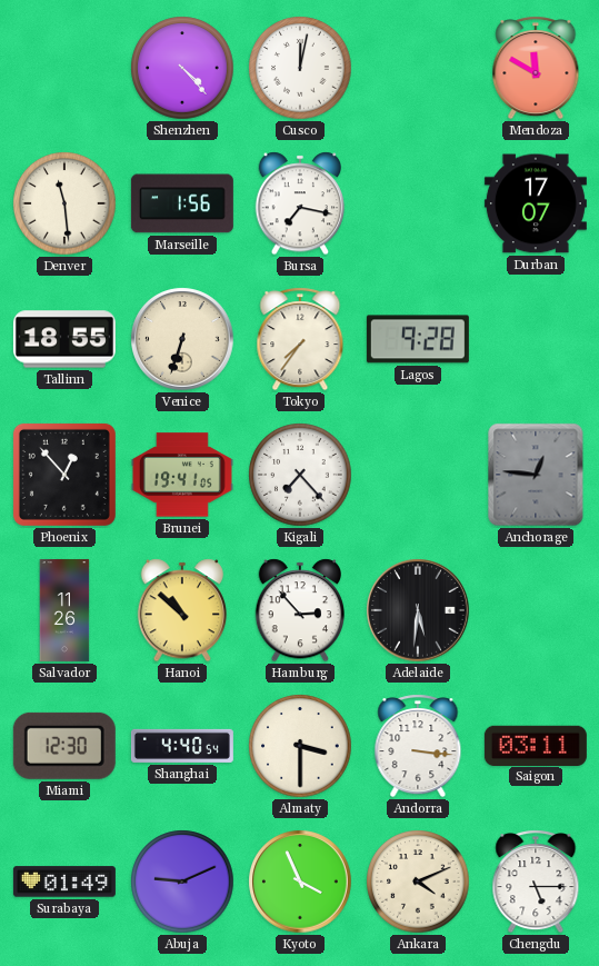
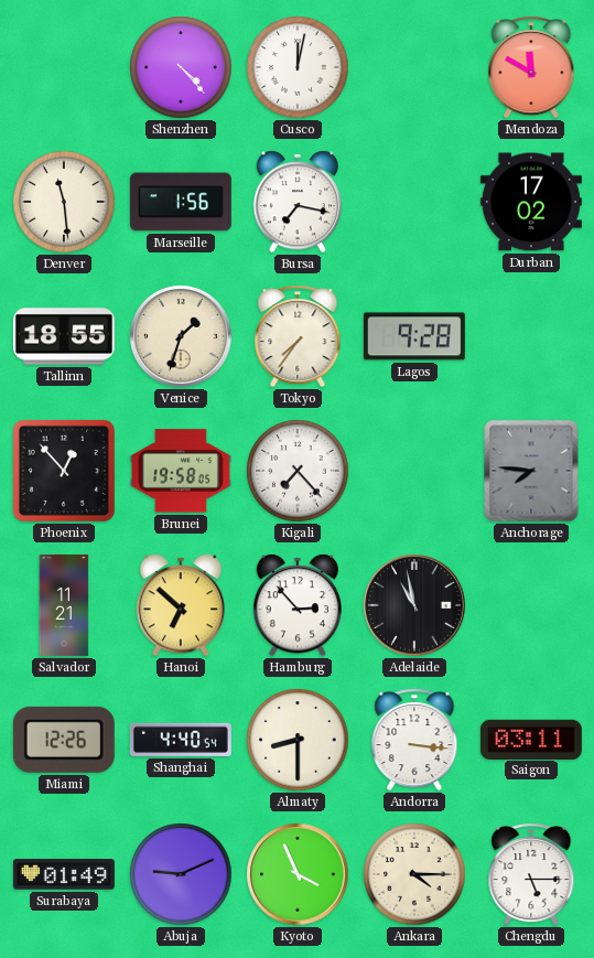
Durban: 17:07 -> 17:02
Venice: 6:33 -> 1:33
Brunei: 19:41 -> 19:58
Anchorage: 12:46 -> 7:46
Salvador: 11:26 -> 11:21
Hanoi: 10:52 -> 6:52
Adelaide: 5:31 -> 10:58
Miami: 12:30 -> 12:26
Almaty: 3:30 -> 8:30
Ankara: 4:11 -> 4:15
